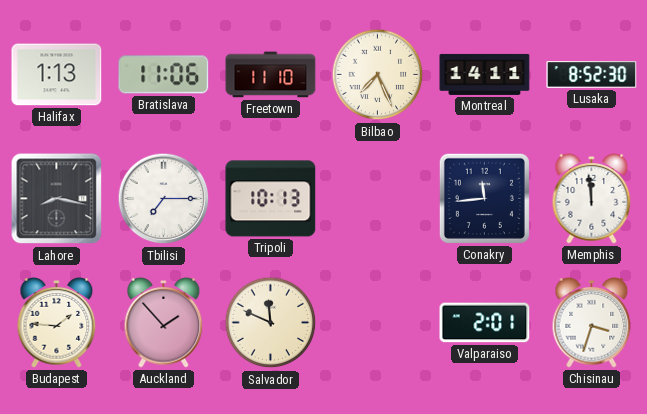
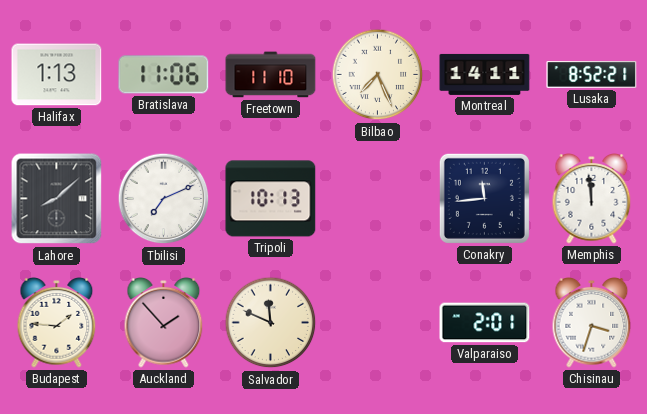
Lusaka: 8:52:30 -> 8:52:21
Lahore: 8:17 -> 8:08
Tbilisi: 7:15 -> 7:11
